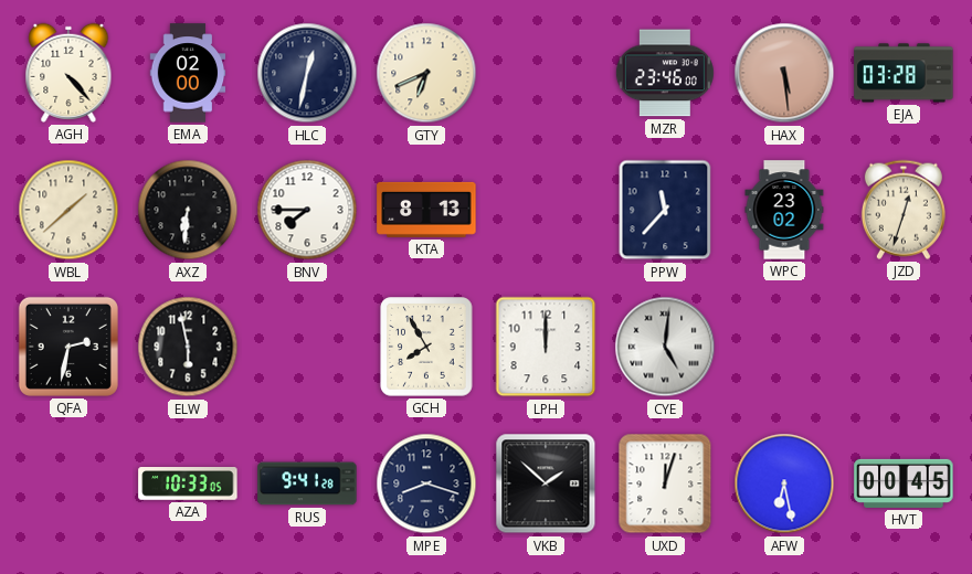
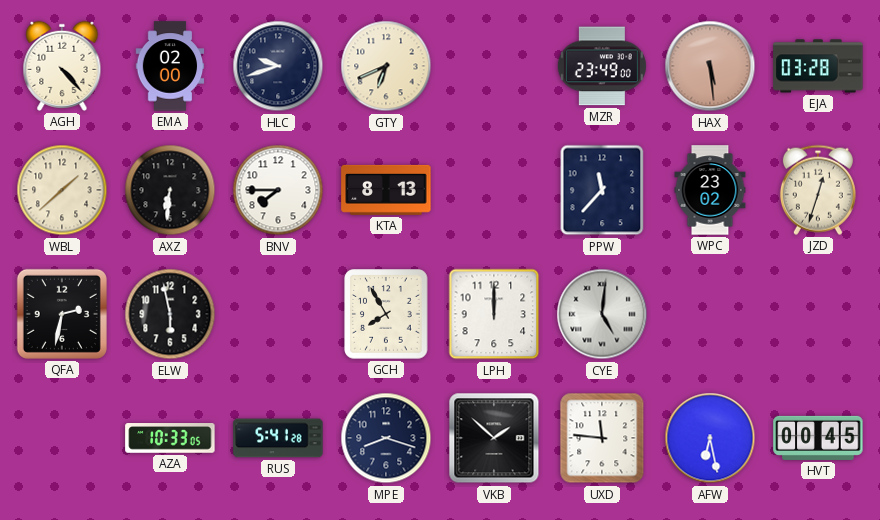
HLC: 12:32 -> 9:42
MZR: 23:46 -> 23:49
RUS: 9:41 -> 5:41
UXD: 12:03 -> 11:46
